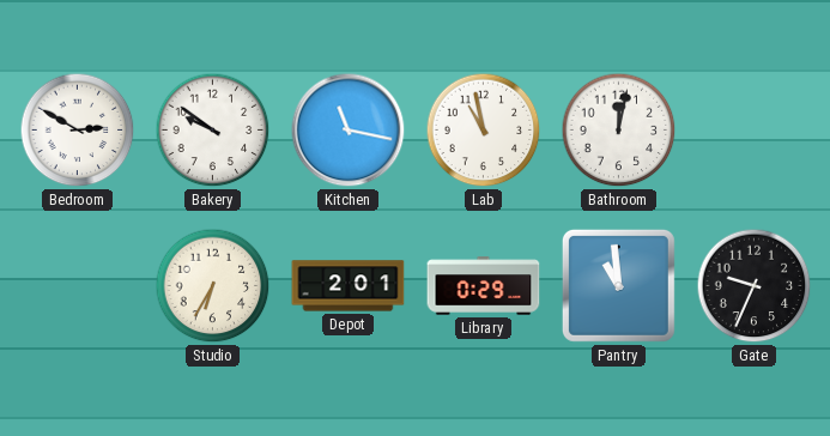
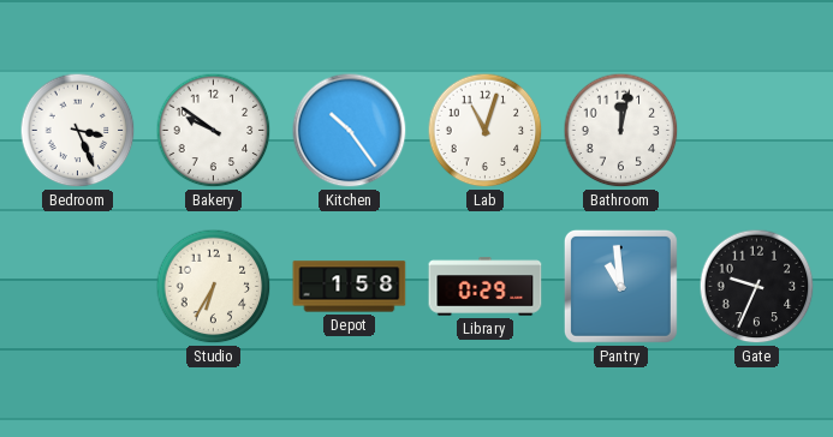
Bedroom: 2:50 -> 3:26
Kitchen: 11:17 -> 10:24
Lab: 10:58 -> 11:03
Depot: 2:01 -> 1:58
